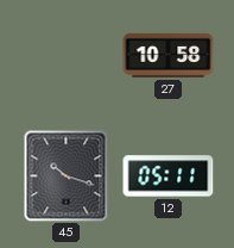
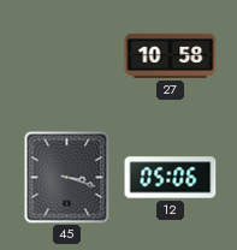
45: 10:18 -> 3:18
12: 05:11 -> 05:06
